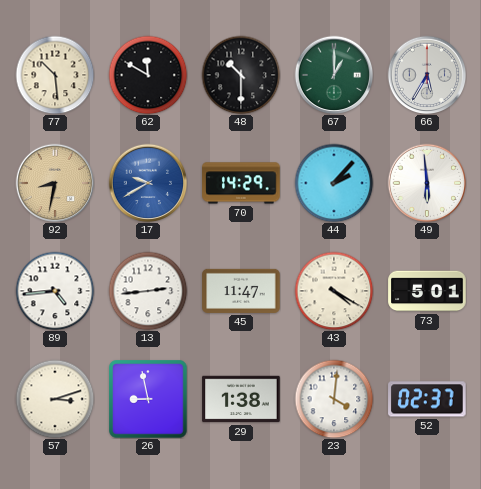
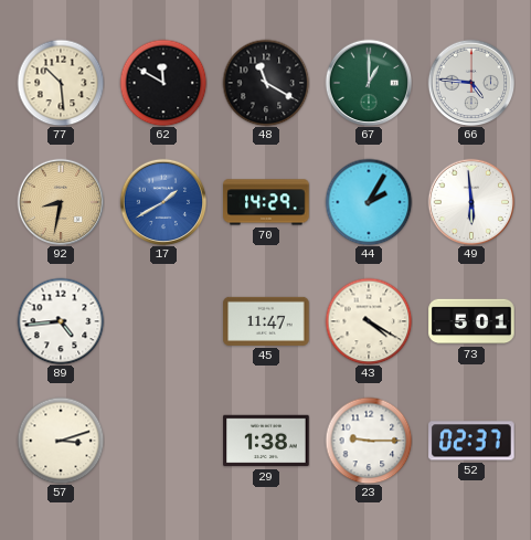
48: 10:30 -> 11:20
66: 5:35 -> 4:46
17: 9:40 -> 1:40
44: 2:07 -> 2:05
13: 2:44 -> none
26: 8:58 -> none
23: 4:01 -> 9:15
